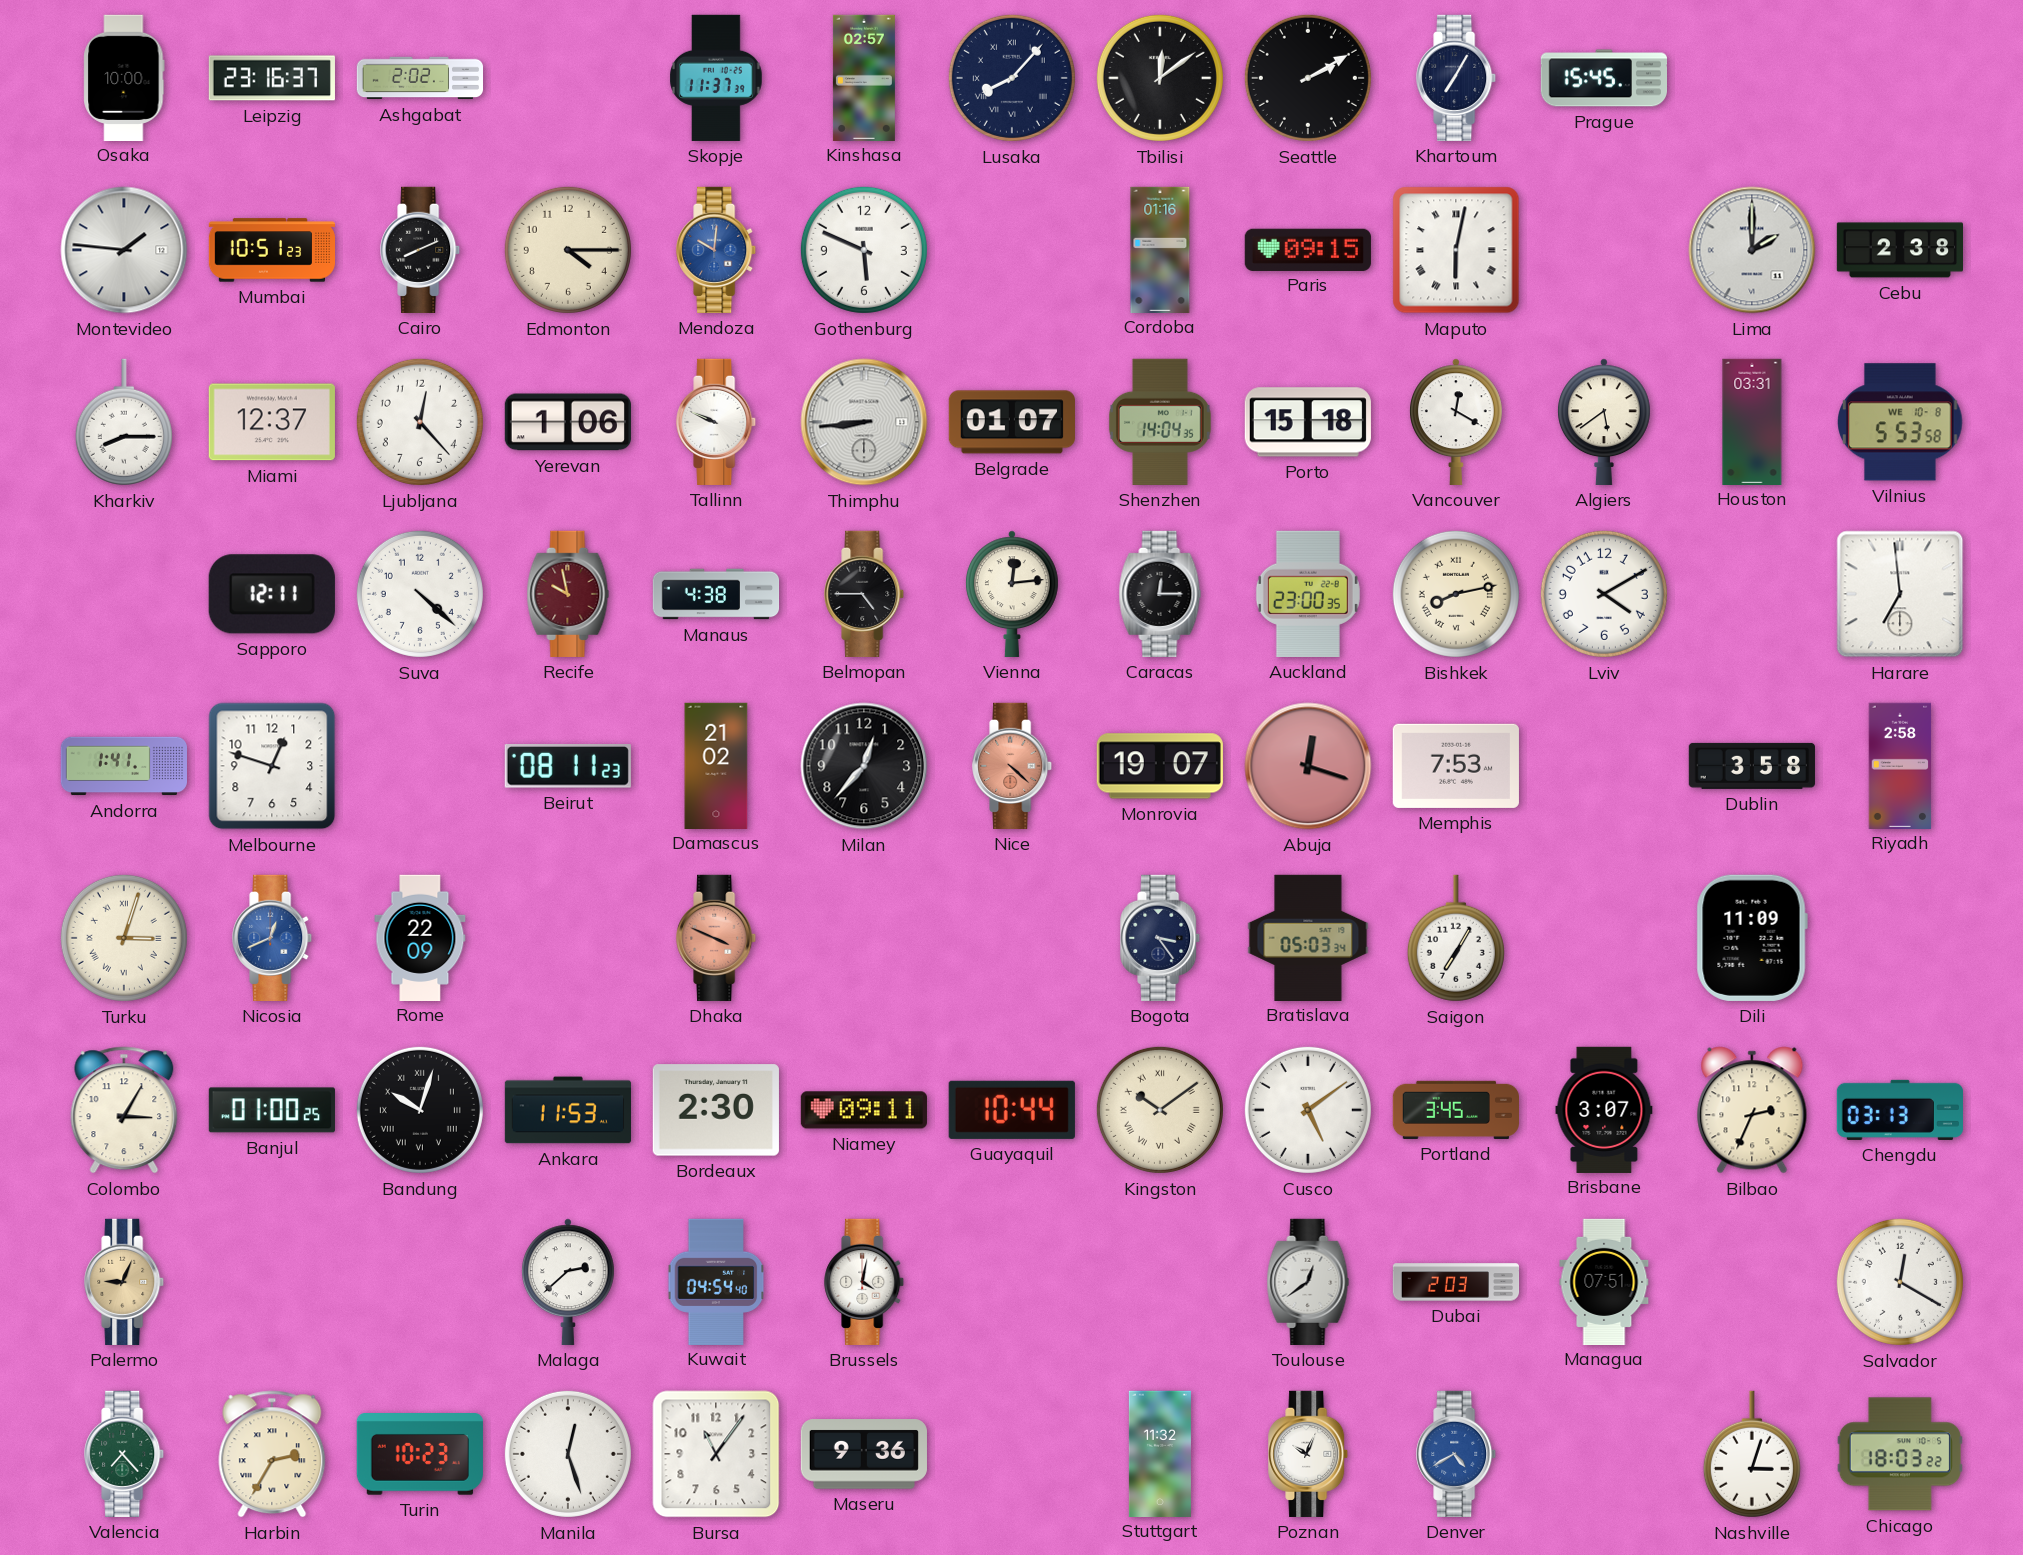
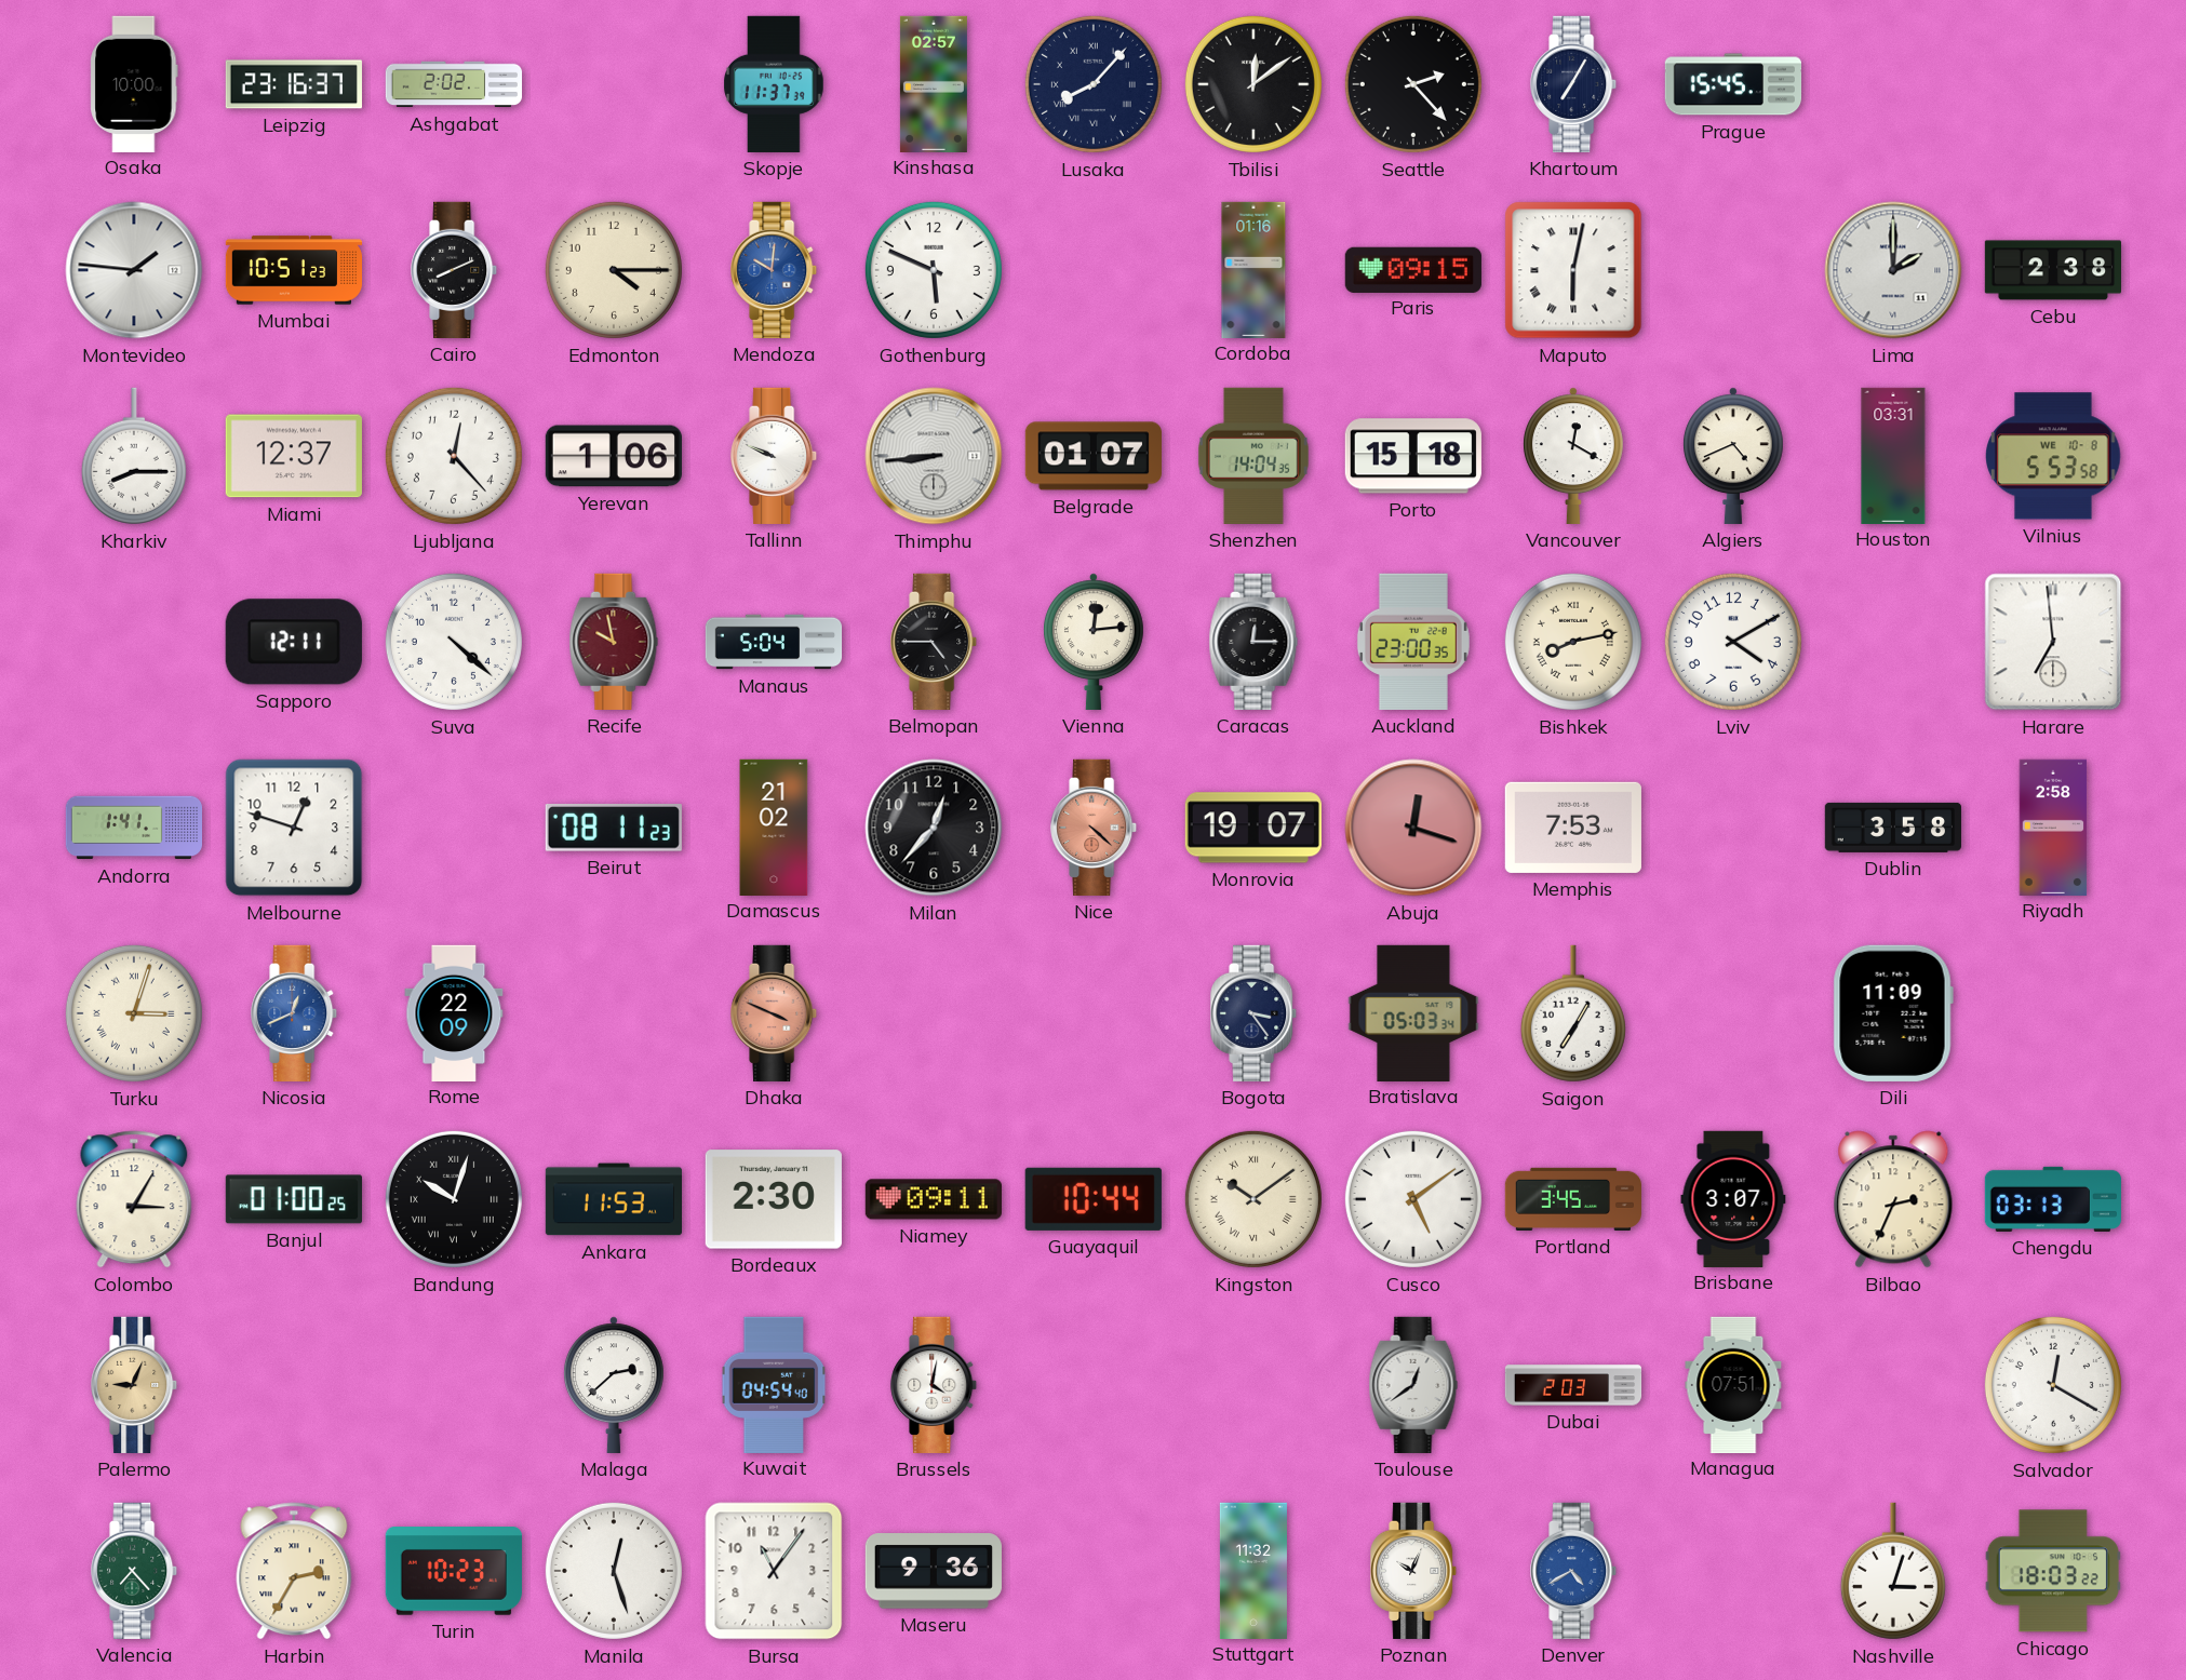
Seattle: 2:10 -> 2:23
Algiers: 5:39 -> 4:41
Manaus: 4:38 -> 5:04
